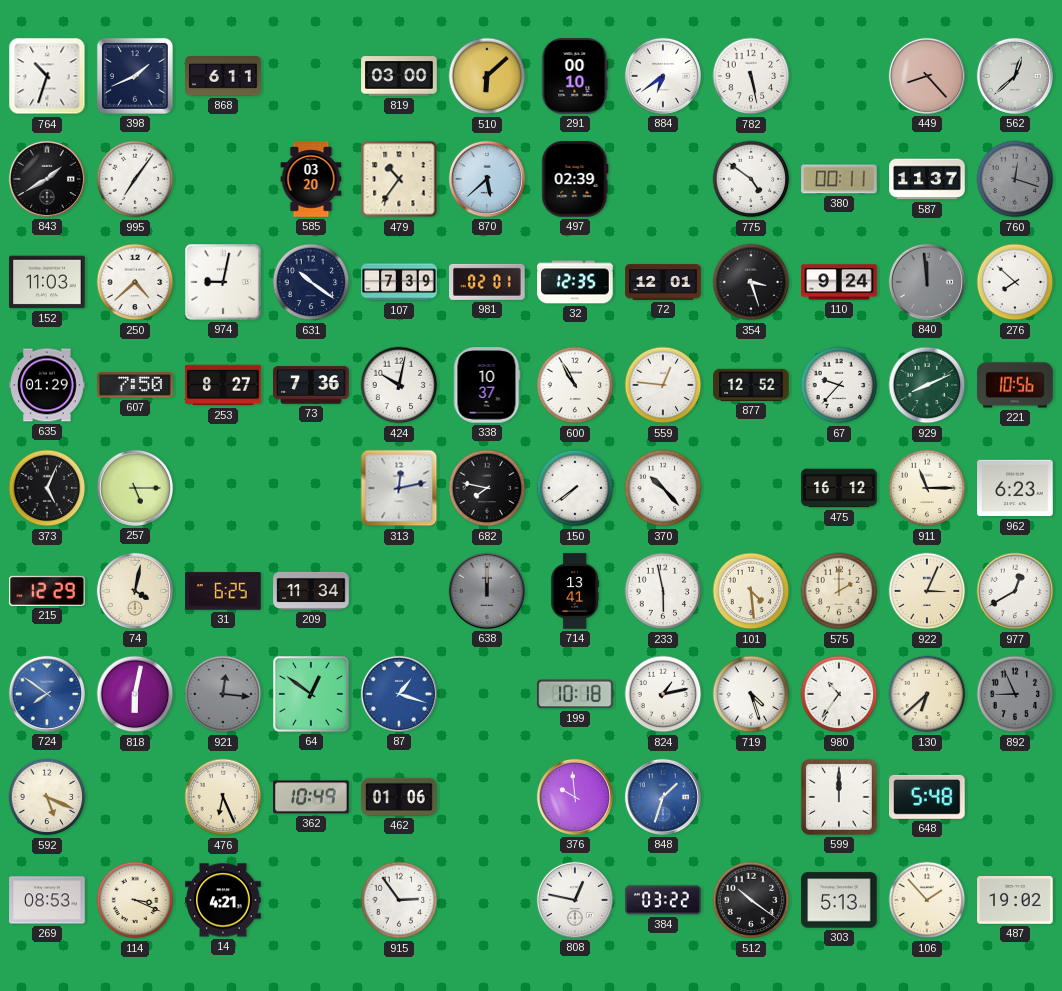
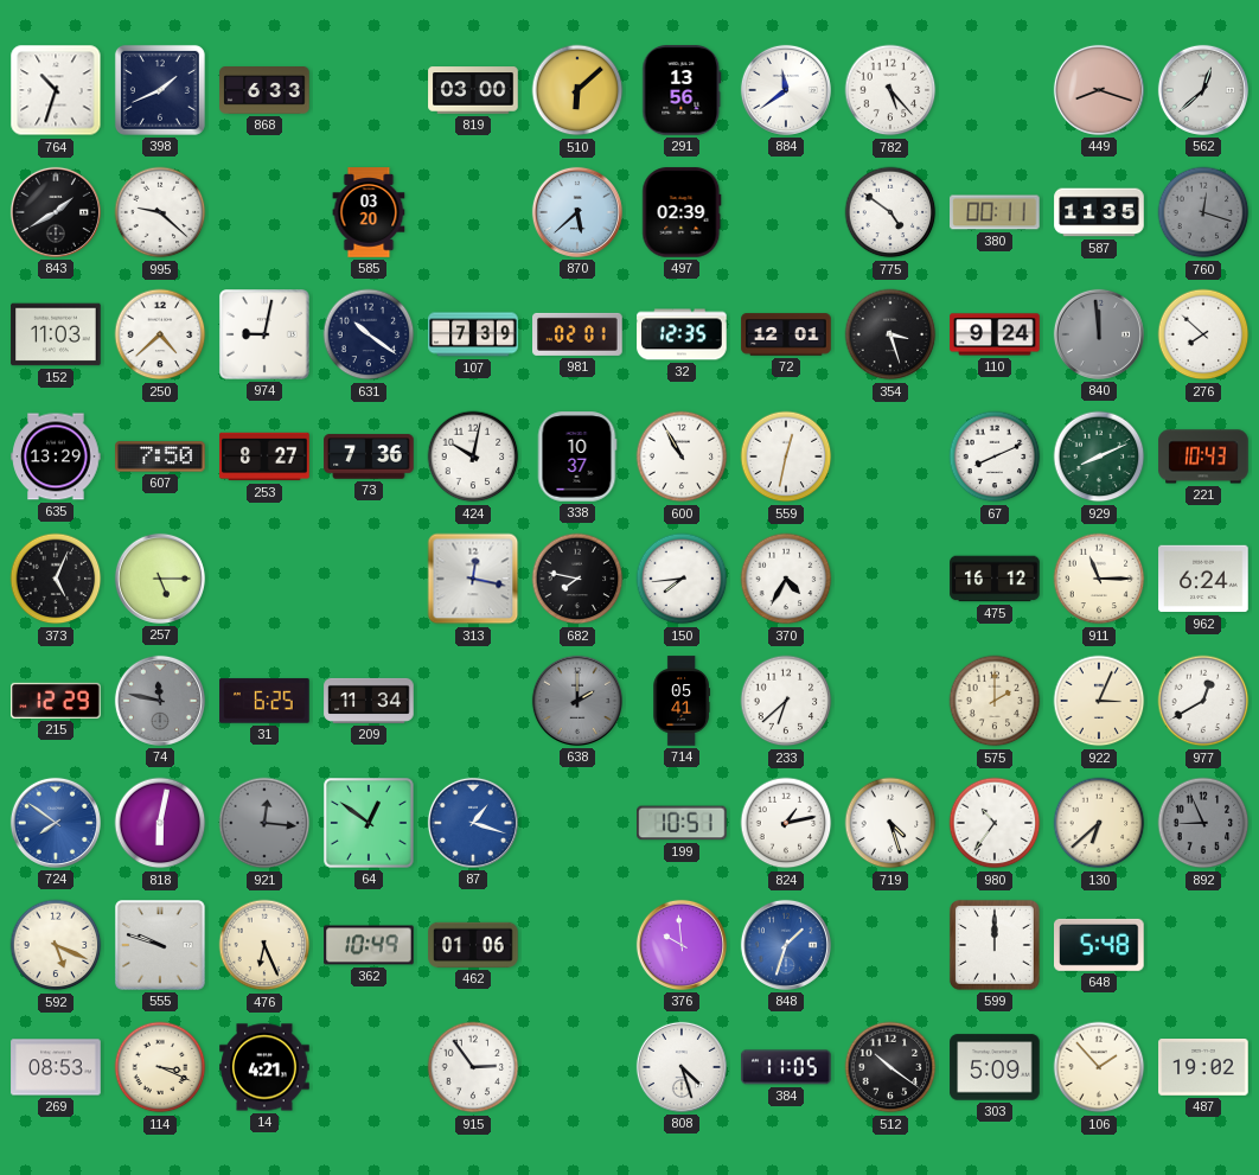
868: 6:11 -> 6:33
291: 00:10 -> 13:56
884: 6:39 -> 11:39
782: 5:28 -> 5:23
449: 8:23 -> 8:18
995: 7:06 -> 9:22
479: 10:36 -> none
587: 11:37 -> 11:35
635: 01:29 -> 13:29
559: 12:46 -> 12:32
877: 12:52 -> none
67: 9:37 -> 8:11
221: 10:56 -> 10:43
313: 12:13 -> 12:17
150: 7:39 -> 7:44
370: 10:23 -> 4:35
962: 6:23 -> 6:24
74: 4:02 -> 11:47
74 dial: cream -> grey
638: 12:00 -> 2:00
714: 13:41 -> 05:41
233: 5:58 -> 6:38
101: 4:29 -> none
199: 10:18 -> 10:51
555: none -> 9:48
808: 12:47 -> 4:27
384: 03:22 -> 11:05
303: 5:13 -> 5:09
